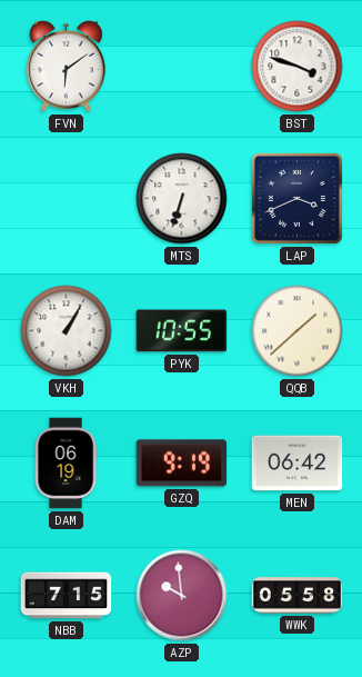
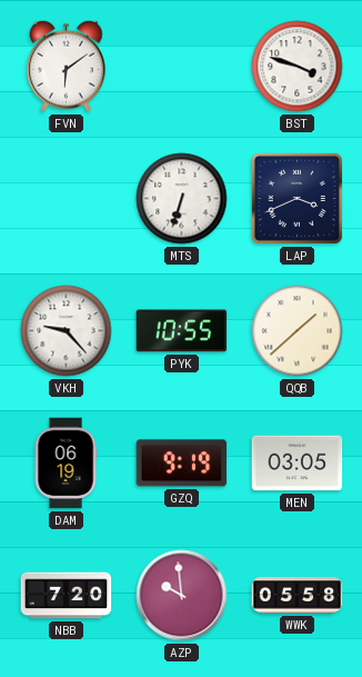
VKH: 1:05 -> 9:23
MEN: 06:42 -> 03:05
NBB: 7:15 -> 7:20
